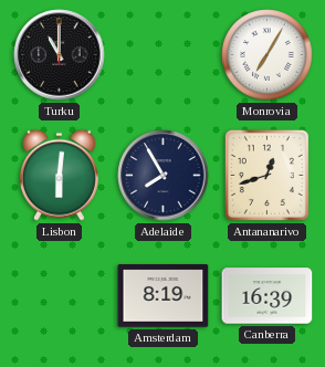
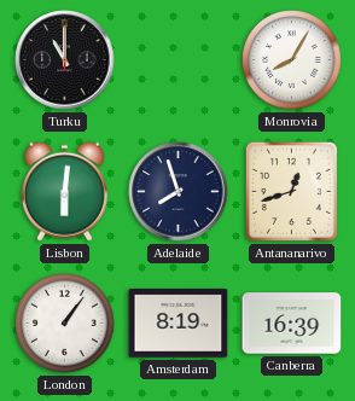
Monrovia: 7:05 -> 8:05
Adelaide: 7:55 -> 7:57
London: none -> 1:06
